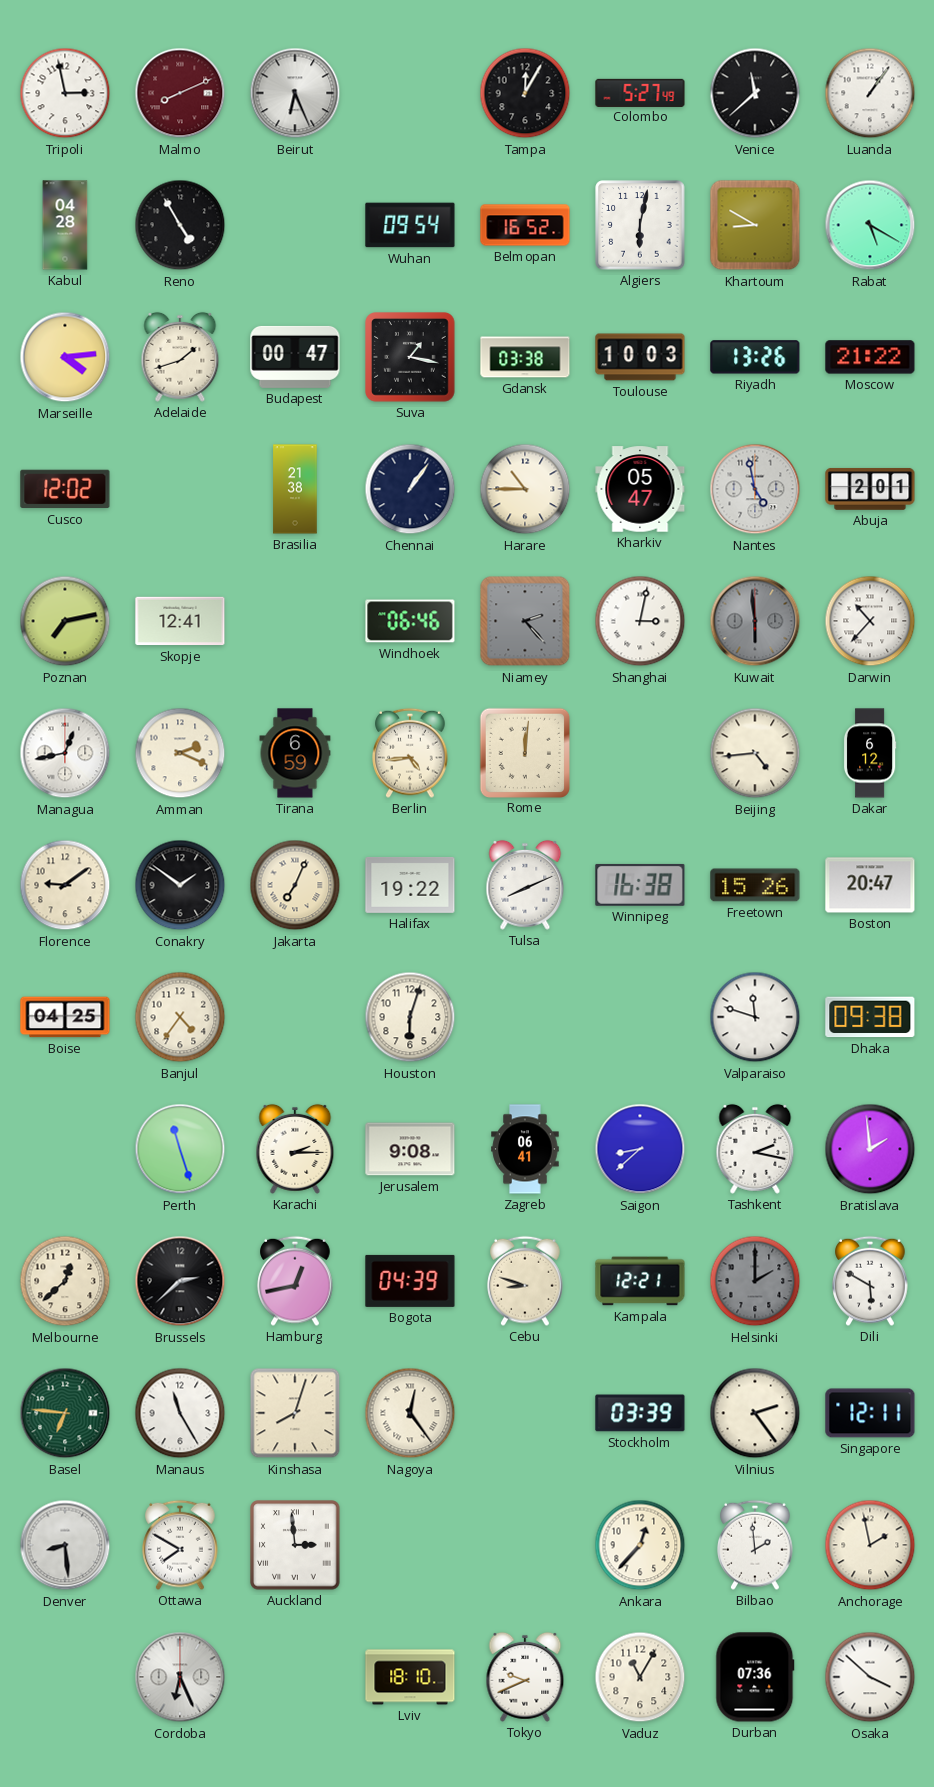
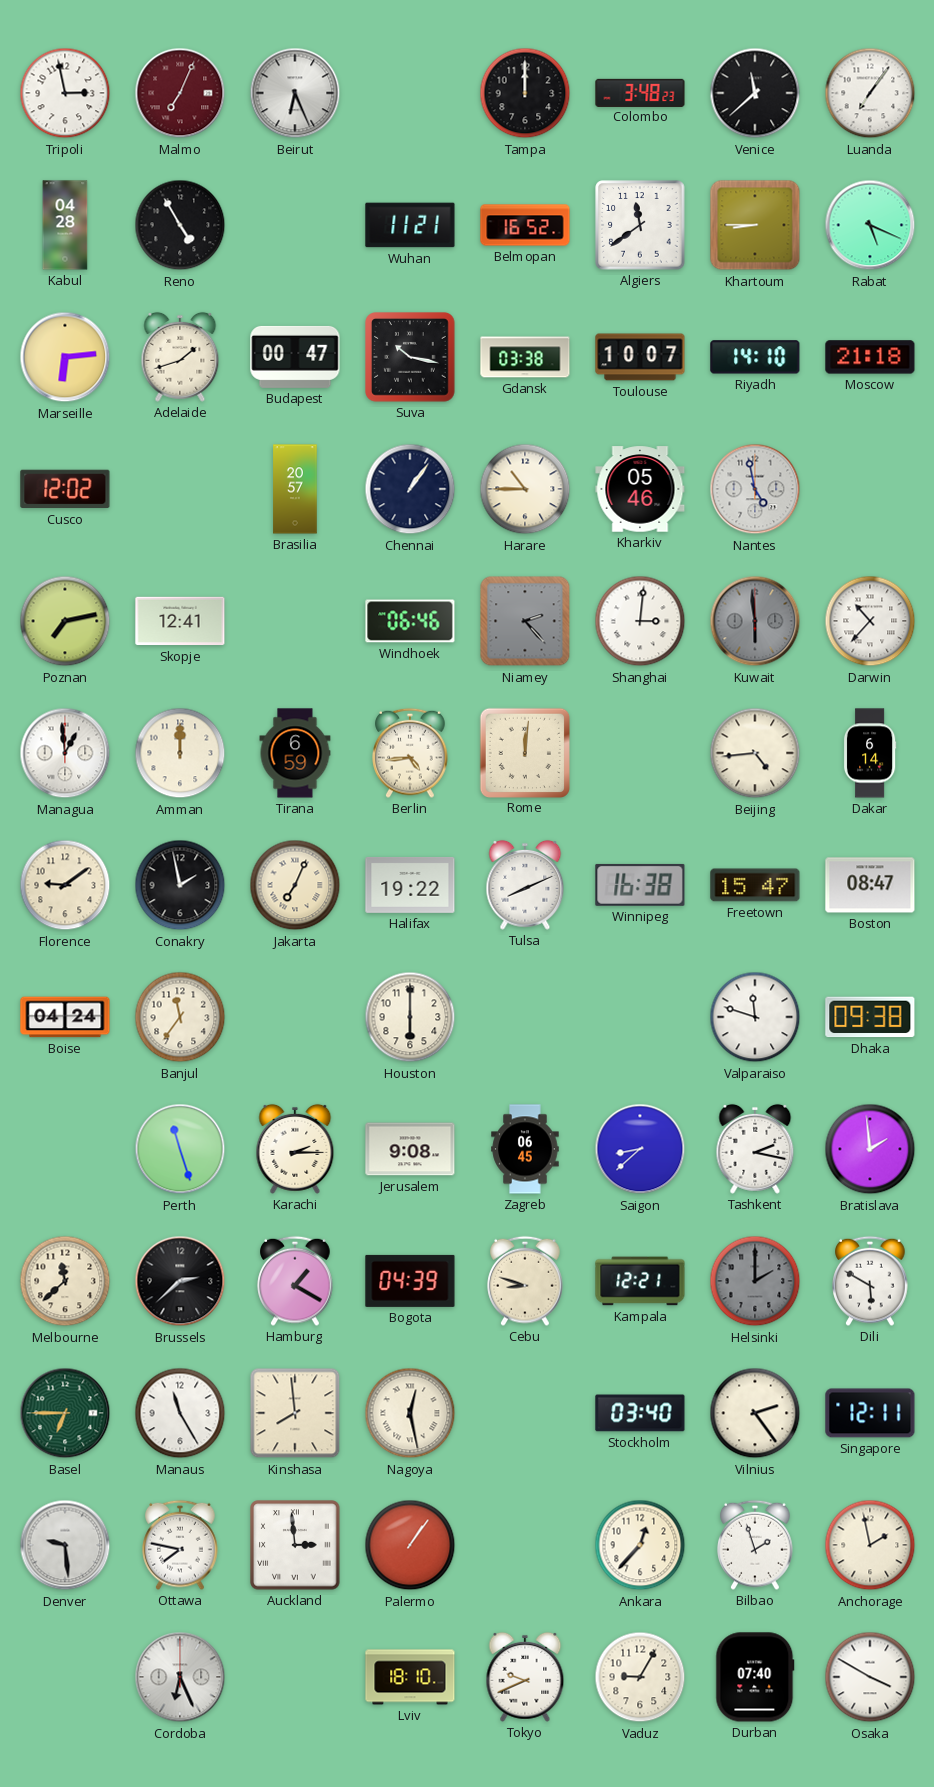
Malmo: 8:11 -> 7:04
Tampa: 12:05 -> 12:00
Colombo: 5:27 -> 3:48
Luanda: 1:06 -> 7:06
Wuhan: 09:54 -> 11:21
Algiers: 6:02 -> 11:39
Khartoum: 8:50 -> 8:45
Rabat: 5:20 -> 5:19
Marseille: 4:14 -> 6:14
Suva: 1:17 -> 10:17
Toulouse: 10:03 -> 10:07
Riyadh: 13:26 -> 14:10
Moscow: 21:22 -> 21:18
Brasilia: 21:38 -> 20:57
Kharkiv: 05:47 -> 05:46
Abuja: 2:01 -> none
Shanghai: 3:02 -> 3:01
Managua: 12:43 -> 12:59
Amman: 2:19 -> 12:00
Dakar: 6:12 -> 6:14
Conakry: 1:51 -> 1:58
Freetown: 15:26 -> 15:47
Boston: 20:47 -> 08:47
Boise: 04:25 -> 04:24
Banjul: 4:36 -> 11:36
Houston: 6:03 -> 6:00
Zagreb: 06:41 -> 06:45
Melbourne: 12:38 -> 11:38
Hamburg: 12:43 -> 1:20
Basel: 6:46 -> 6:45
Kinshasa: 8:03 -> 7:59
Nagoya: 12:24 -> 12:28
Stockholm: 03:39 -> 03:40
Denver: 8:29 -> 9:29
Ottawa: 7:50 -> 7:47
Palermo: none -> 1:06
Bilbao: 1:59 -> 1:57
Vaduz: 11:05 -> 9:05
Durban: 07:36 -> 07:40
Osaka: 3:52 -> 3:50
